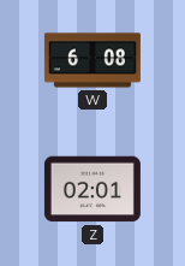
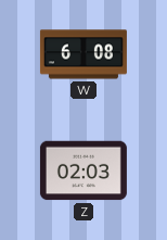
Z: 02:01 -> 02:03
